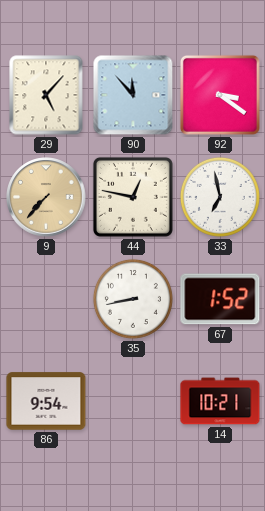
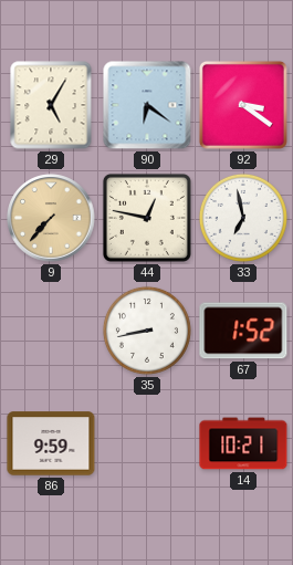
29: 5:07 -> 5:05
90: 11:53 -> 6:21
86: 9:54 -> 9:59
